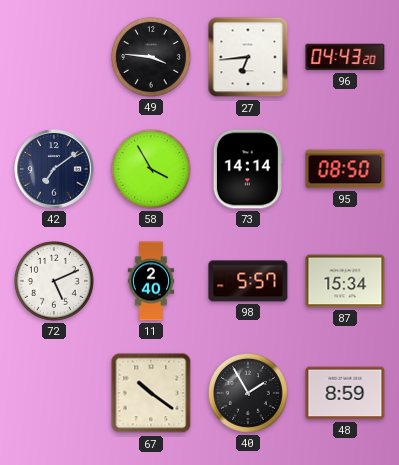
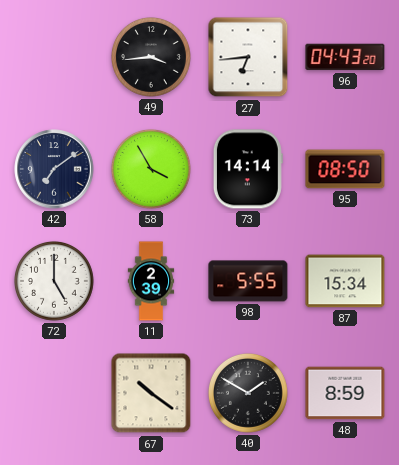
49: 3:46 -> 3:44
72: 5:11 -> 5:00
11: 2:40 -> 2:39
98: 5:57 -> 5:55
40: 1:55 -> 1:50
